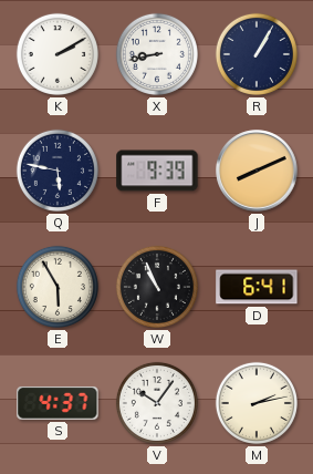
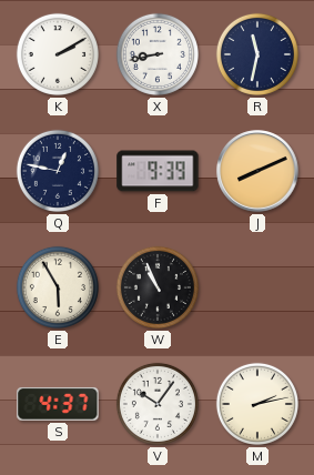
R: 1:05 -> 11:32
Q: 5:47 -> 12:47
D: 6:41 -> none
